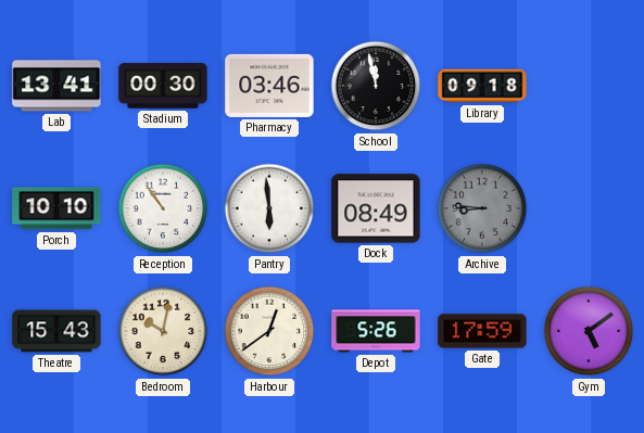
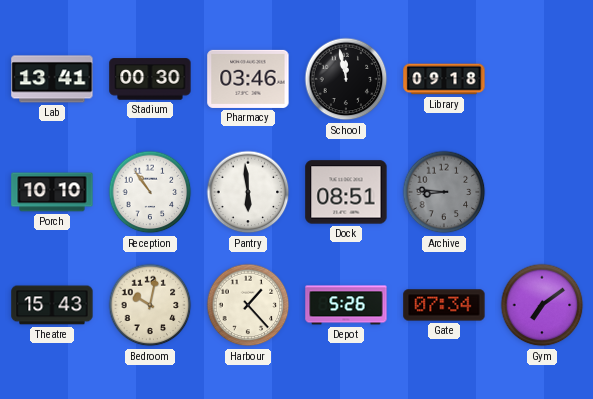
Dock: 08:49 -> 08:51
Harbour: 12:39 -> 1:23
Gate: 17:59 -> 07:34
Gym: 5:09 -> 7:09
